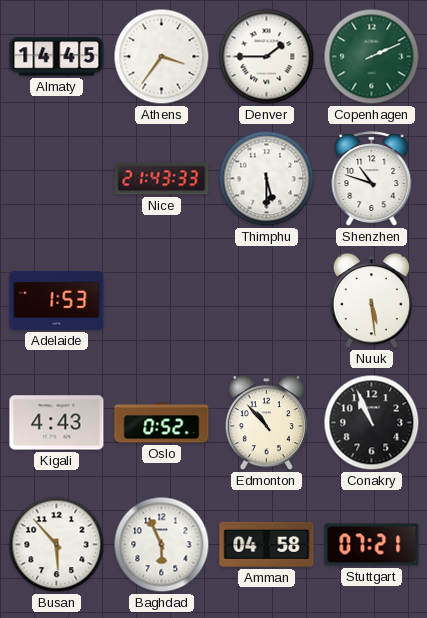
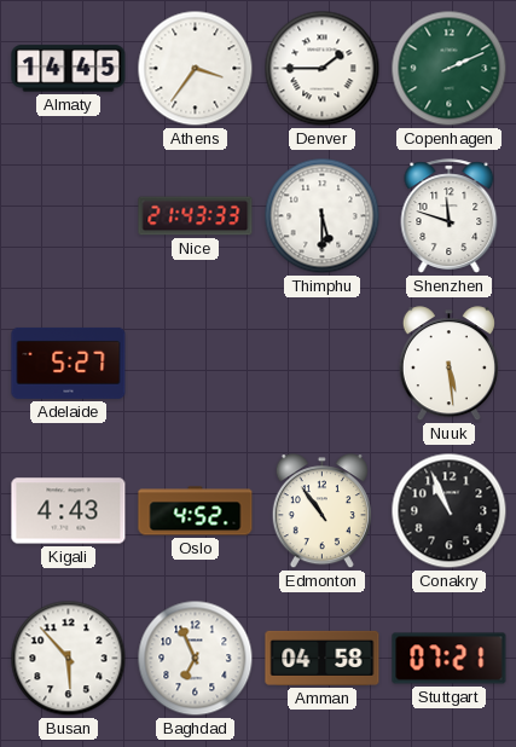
Shenzhen: 10:48 -> 11:48
Adelaide: 1:53 -> 5:27
Oslo: 0:52 -> 4:52
Edmonton: 10:53 -> 10:54
Baghdad: 5:56 -> 6:56
